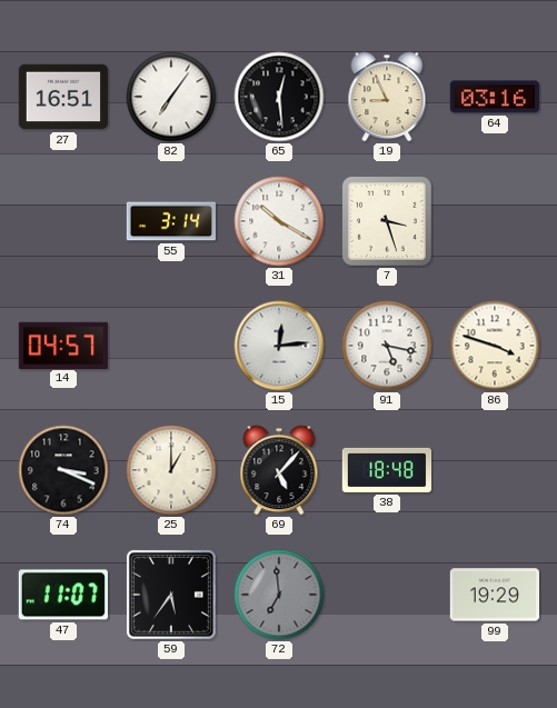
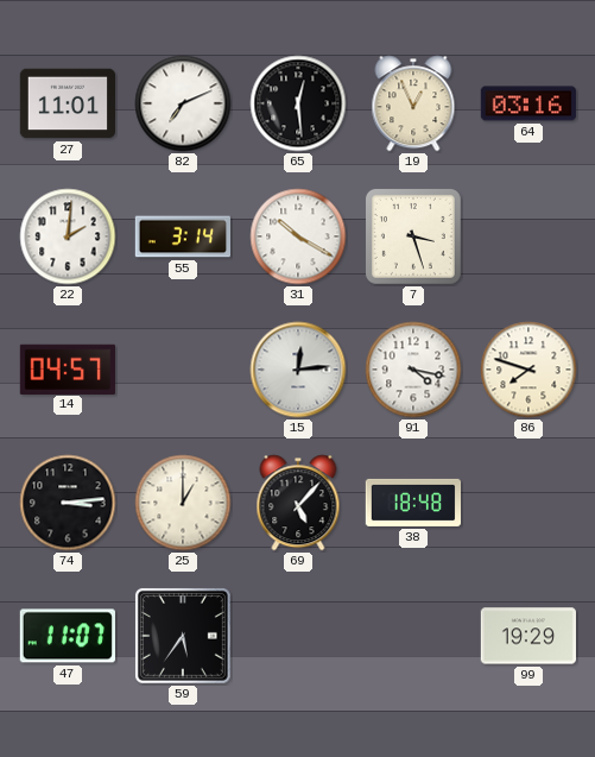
27: 16:51 -> 11:01
82: 7:06 -> 7:11
19: 8:56 -> 12:56
22: none -> 2:01
91: 5:17 -> 4:17
86: 3:48 -> 7:48
74: 3:19 -> 3:14
72: 6:59 -> none
